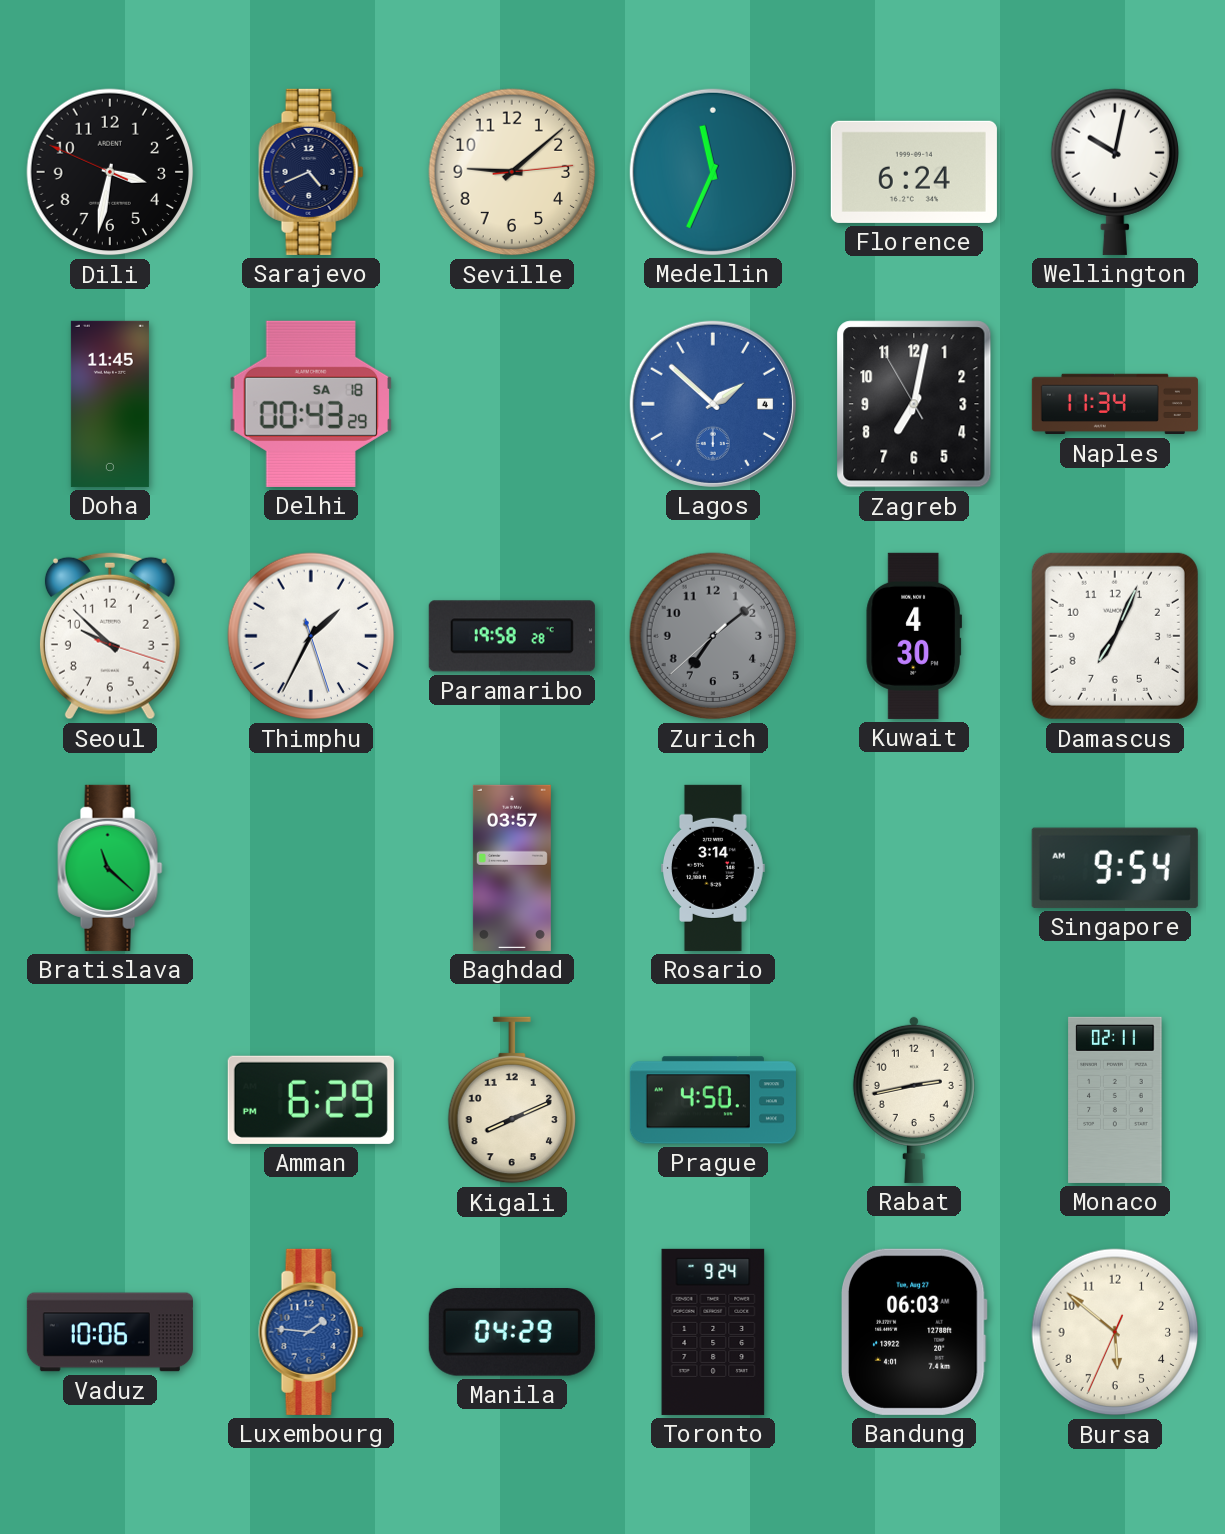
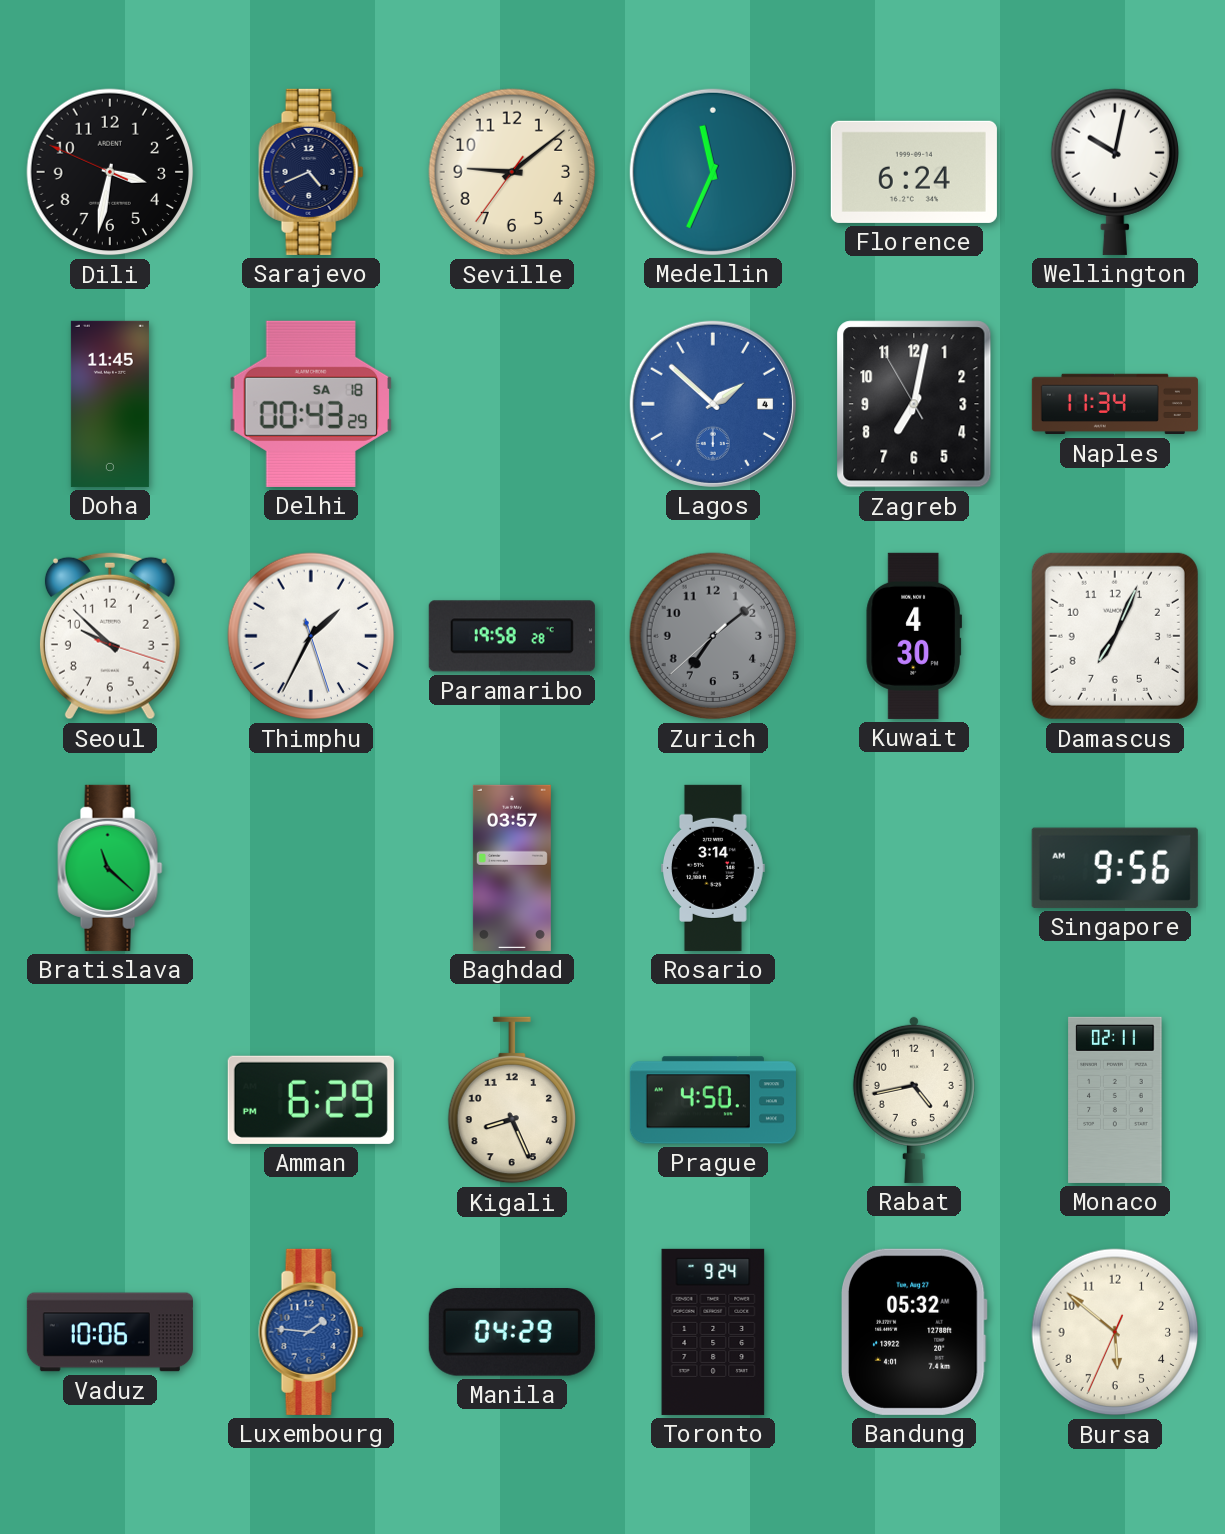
Seville: 9:08:14 -> 9:08:36
Singapore: 9:54 -> 9:56
Kigali: 8:11 -> 8:26
Rabat: 2:43 -> 4:43
Bandung: 06:03 -> 05:32
